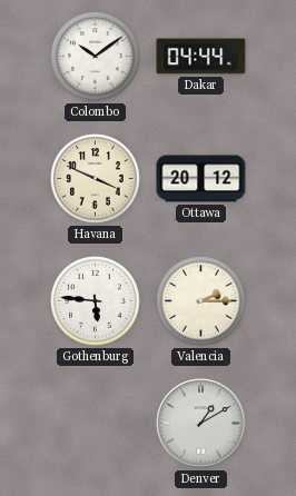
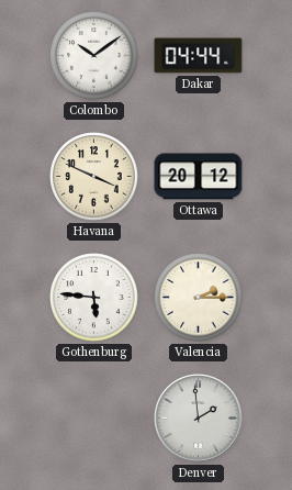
Denver: 1:10 -> 1:59
